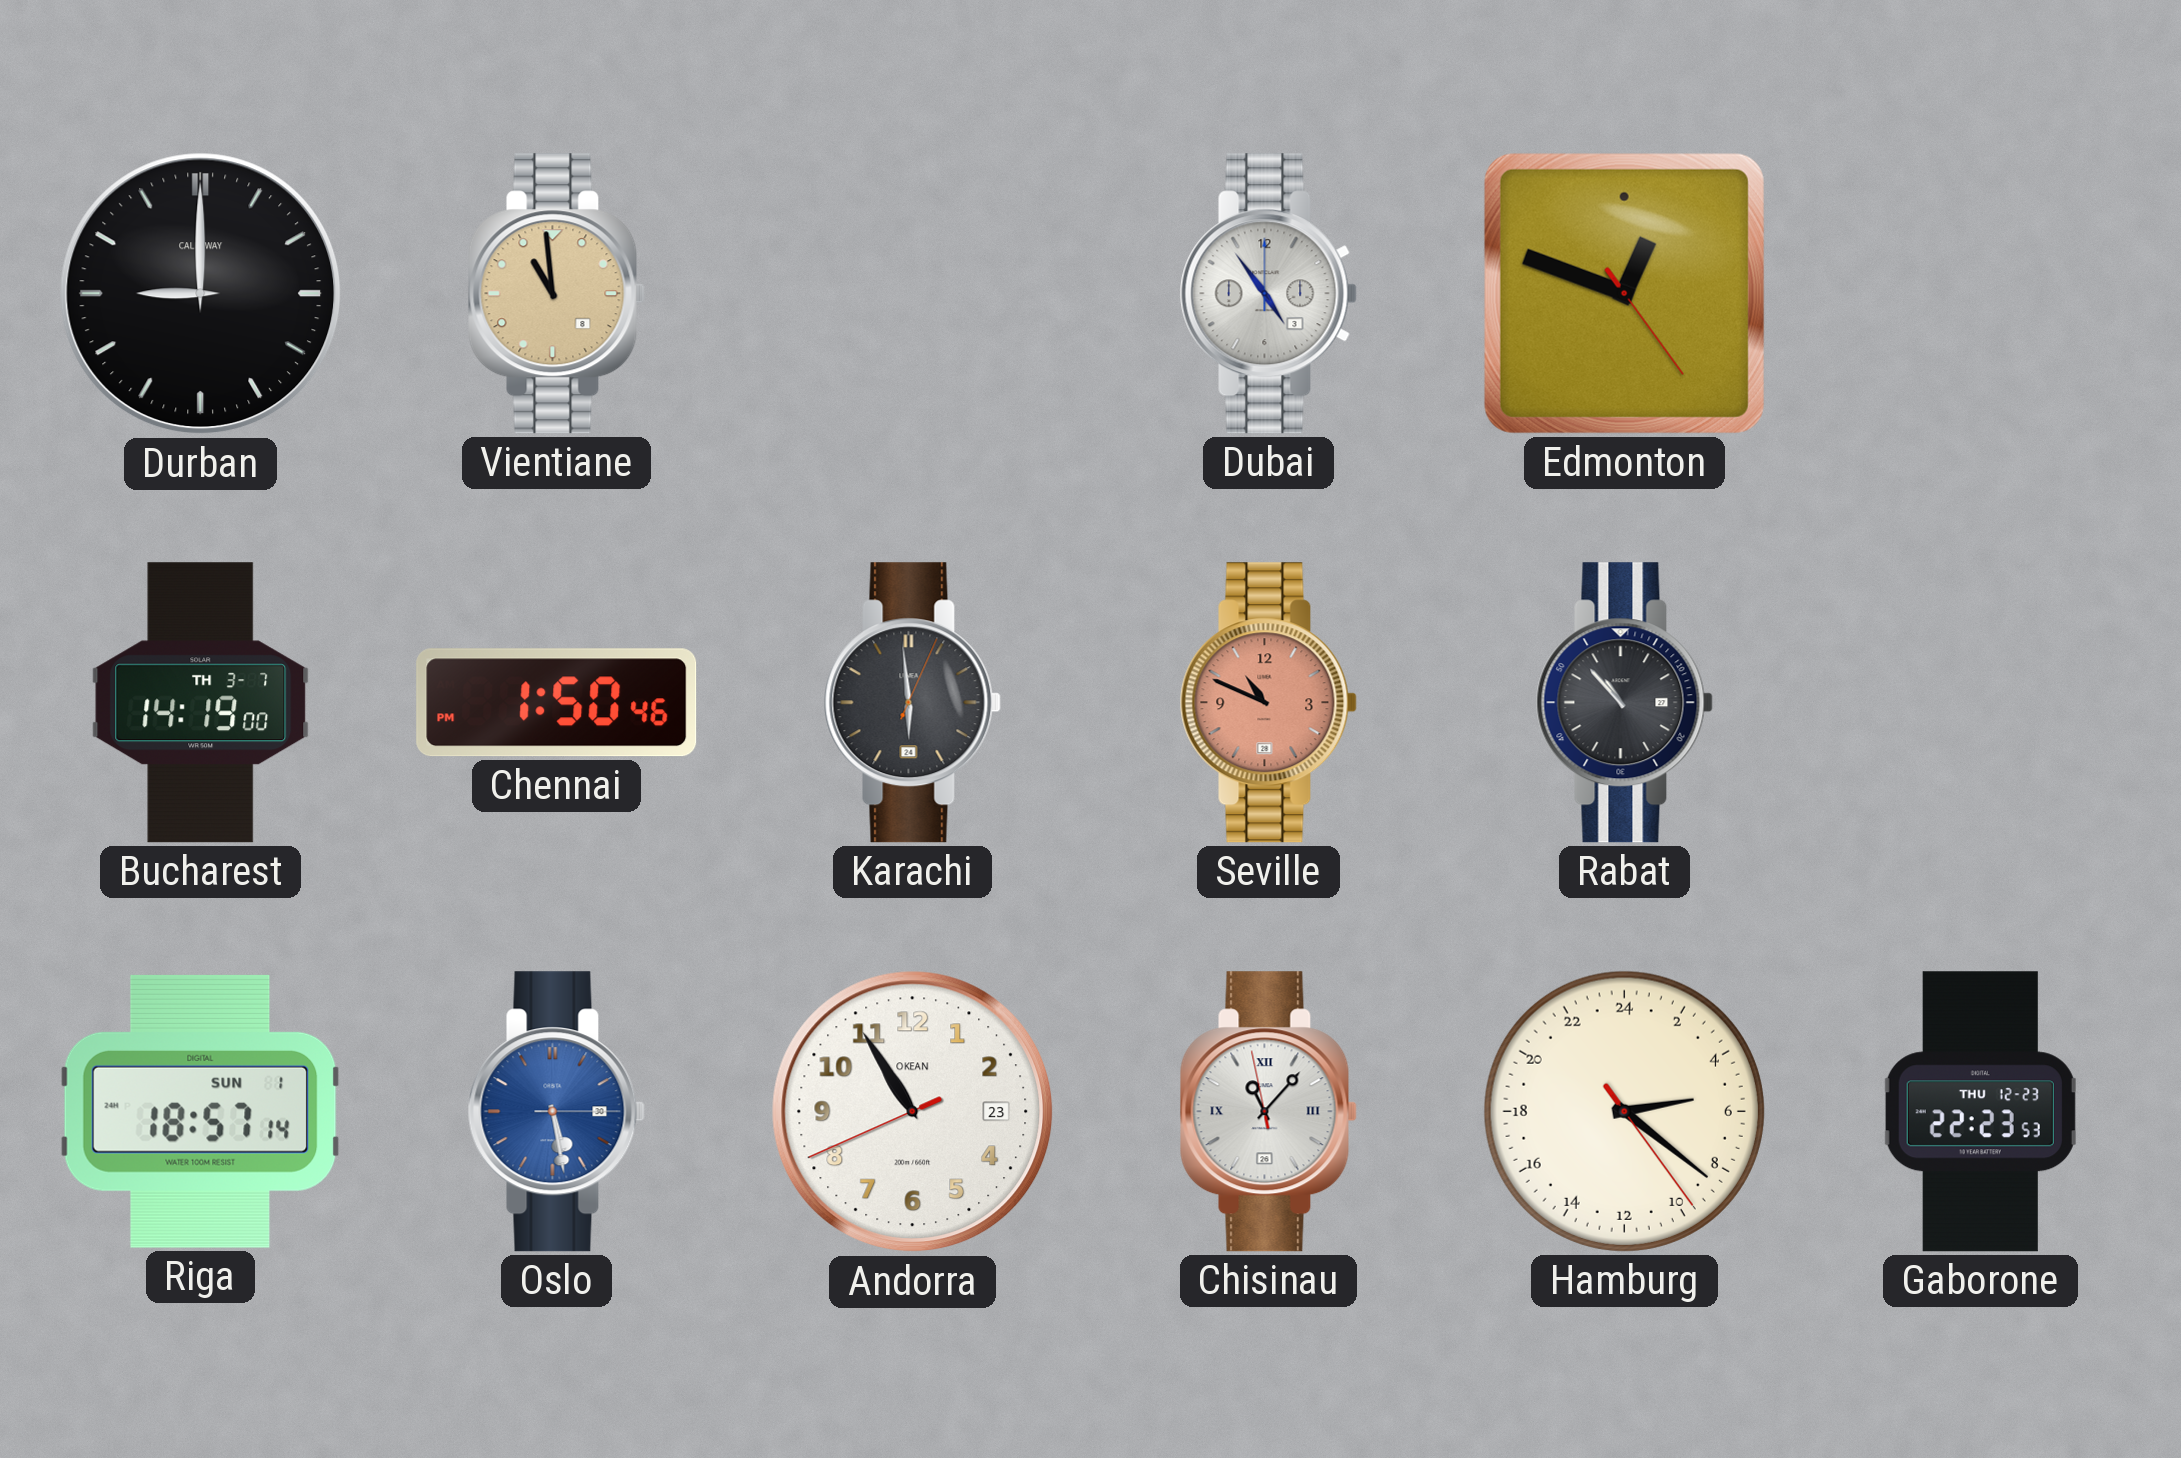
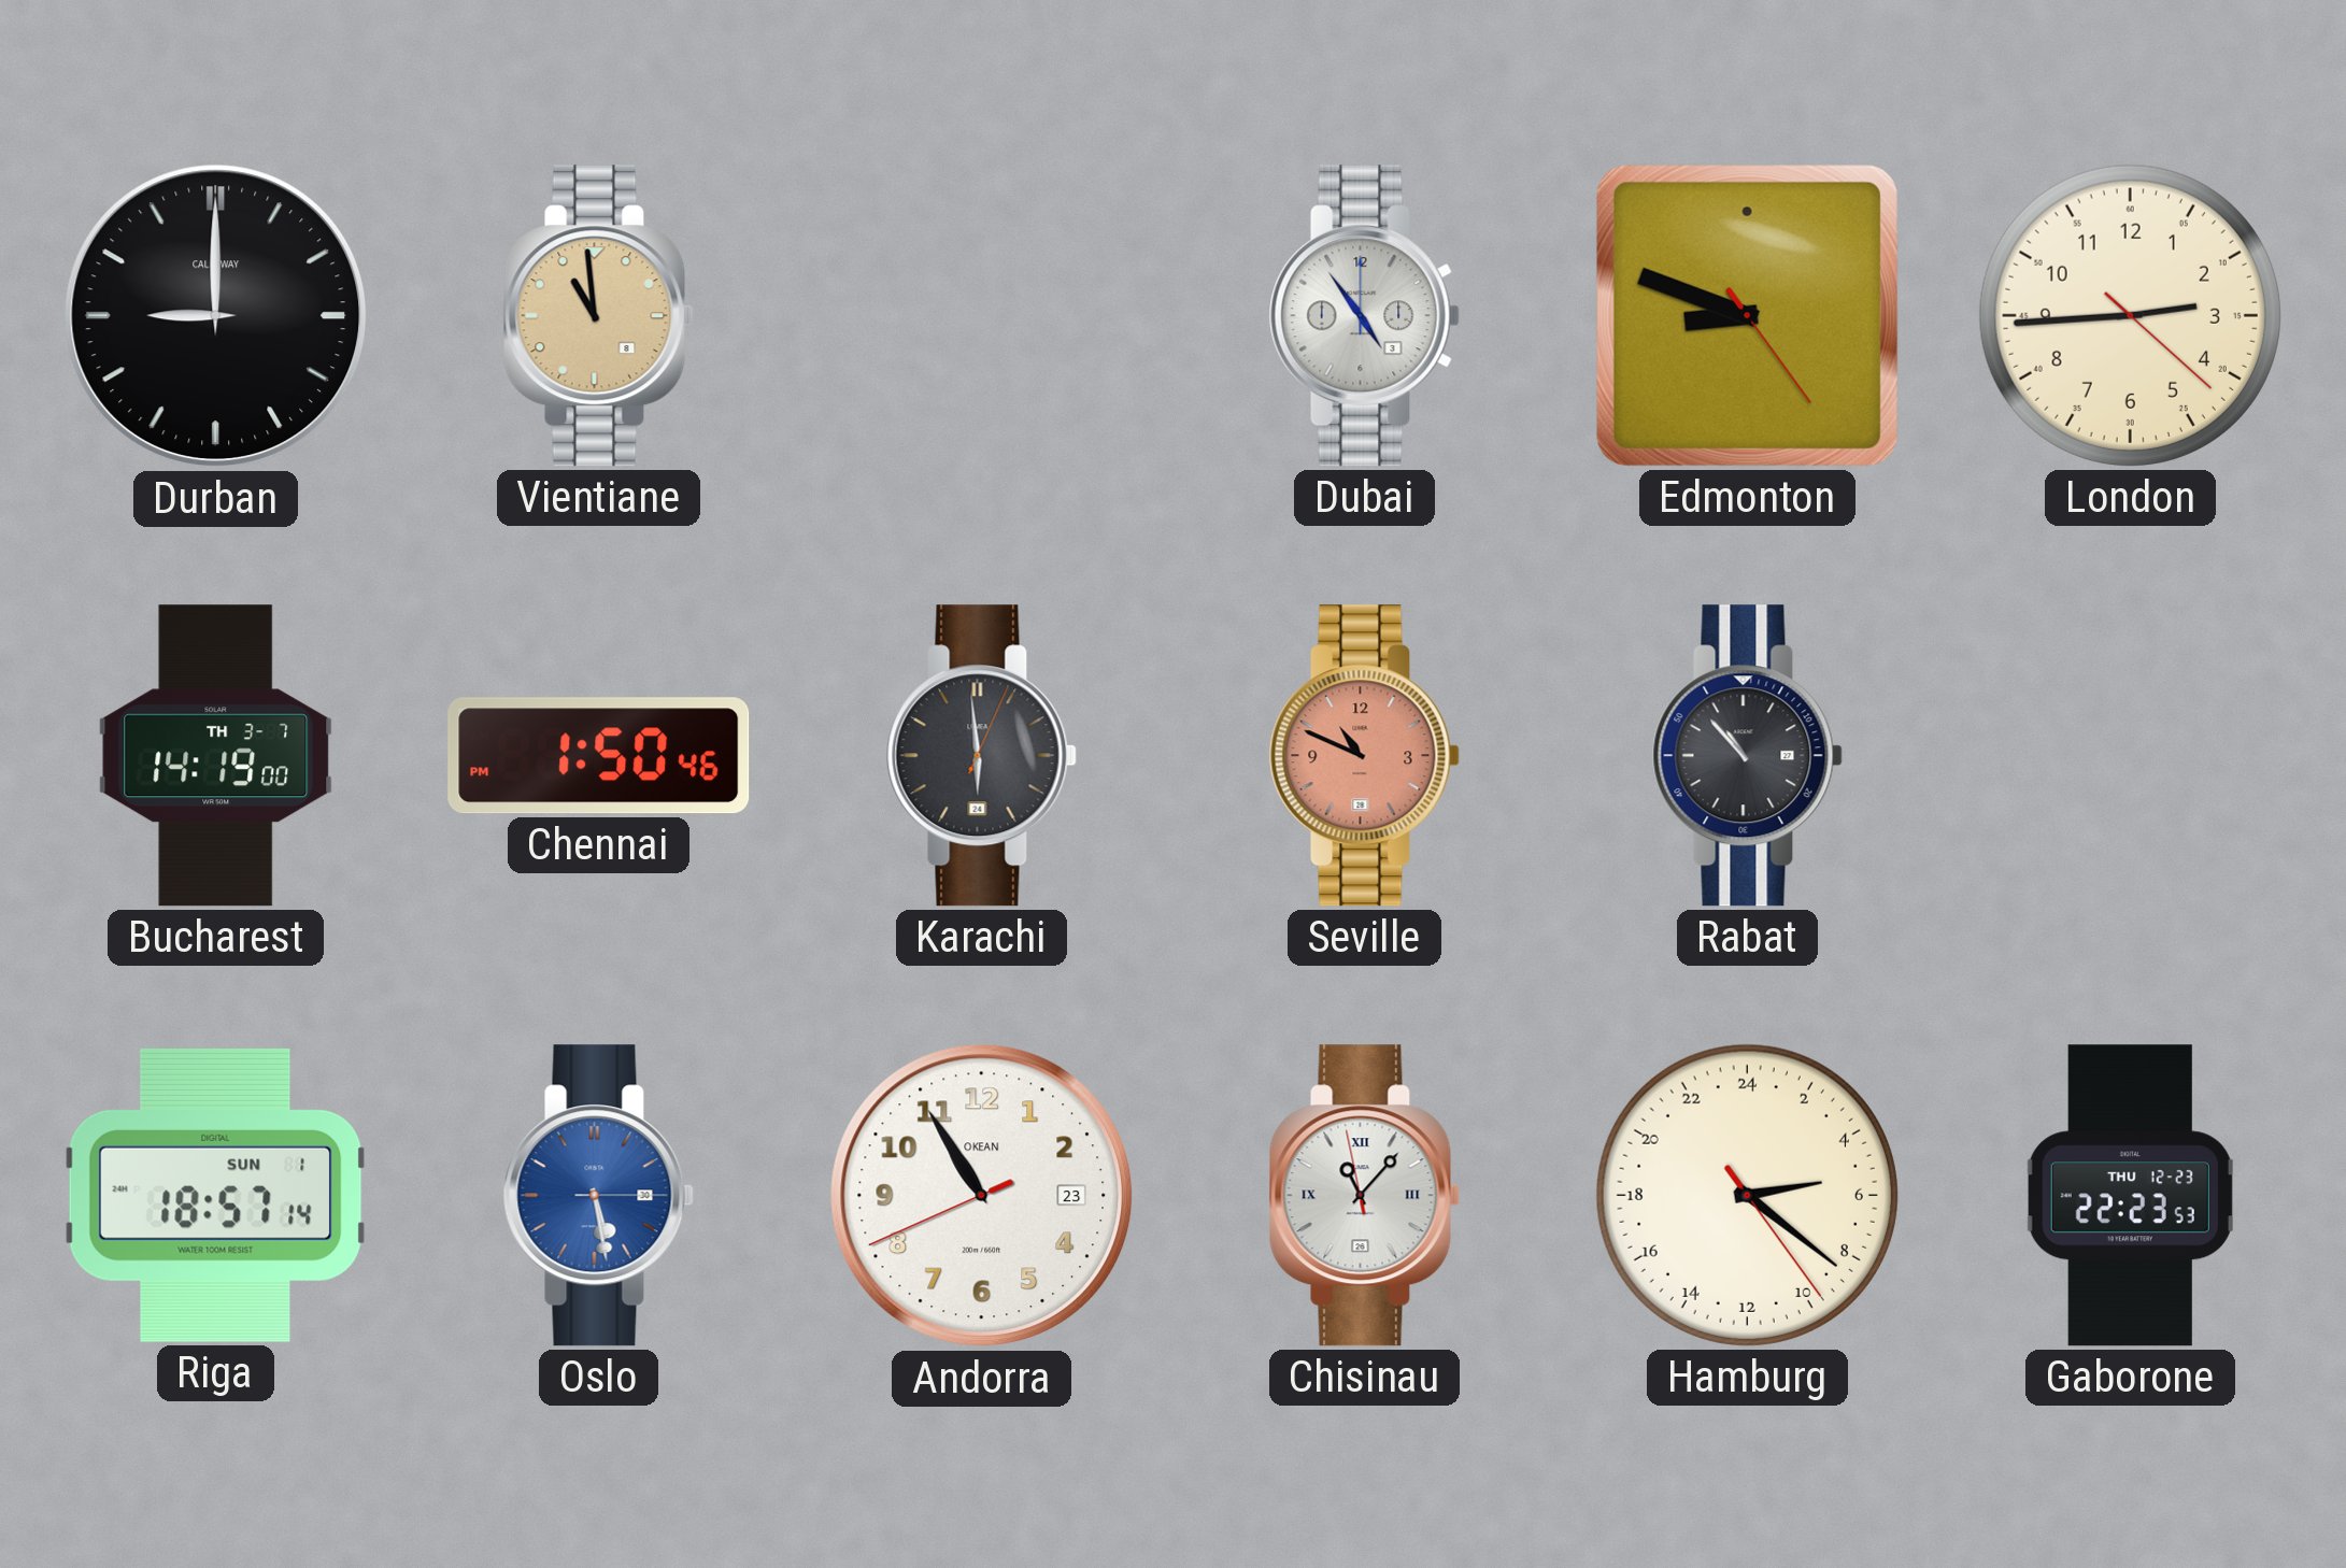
Edmonton: 12:48 -> 8:48
London: none -> 2:44
